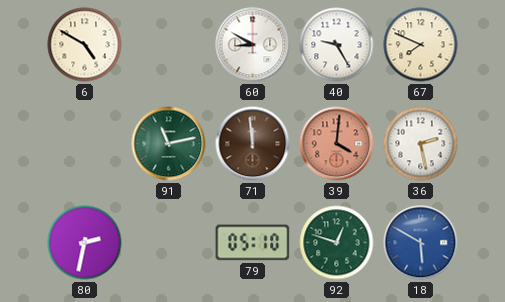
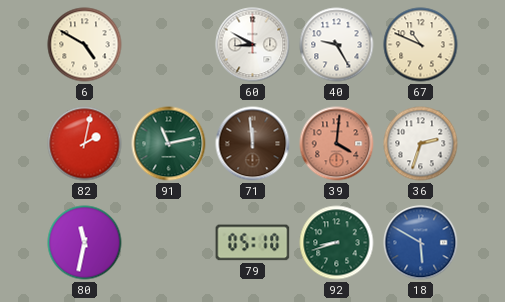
67: 7:49 -> 10:49
82: none -> 2:02
36: 2:28 -> 2:33
80: 2:32 -> 11:32
92: 12:48 -> 8:42
